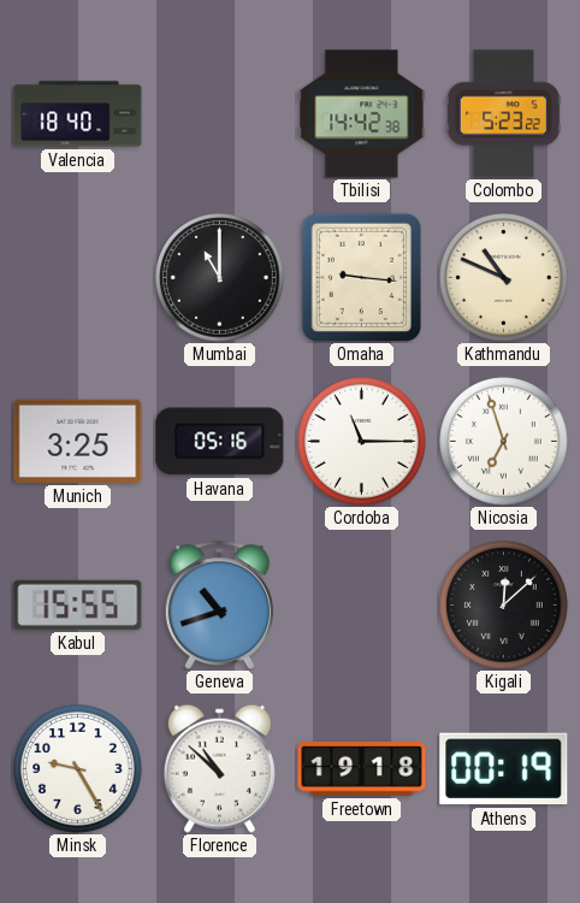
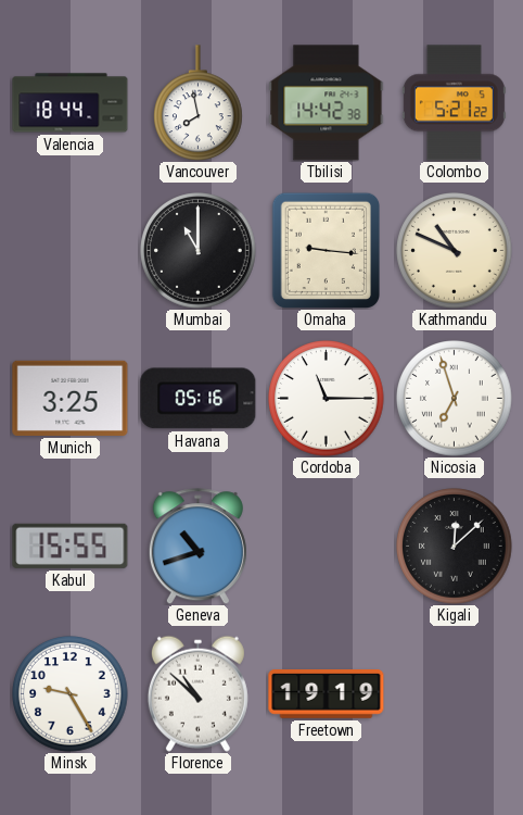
Valencia: 18:40 -> 18:44
Vancouver: none -> 7:58
Colombo: 5:23 -> 5:21
Freetown: 19:18 -> 19:19
Athens: 00:19 -> none
